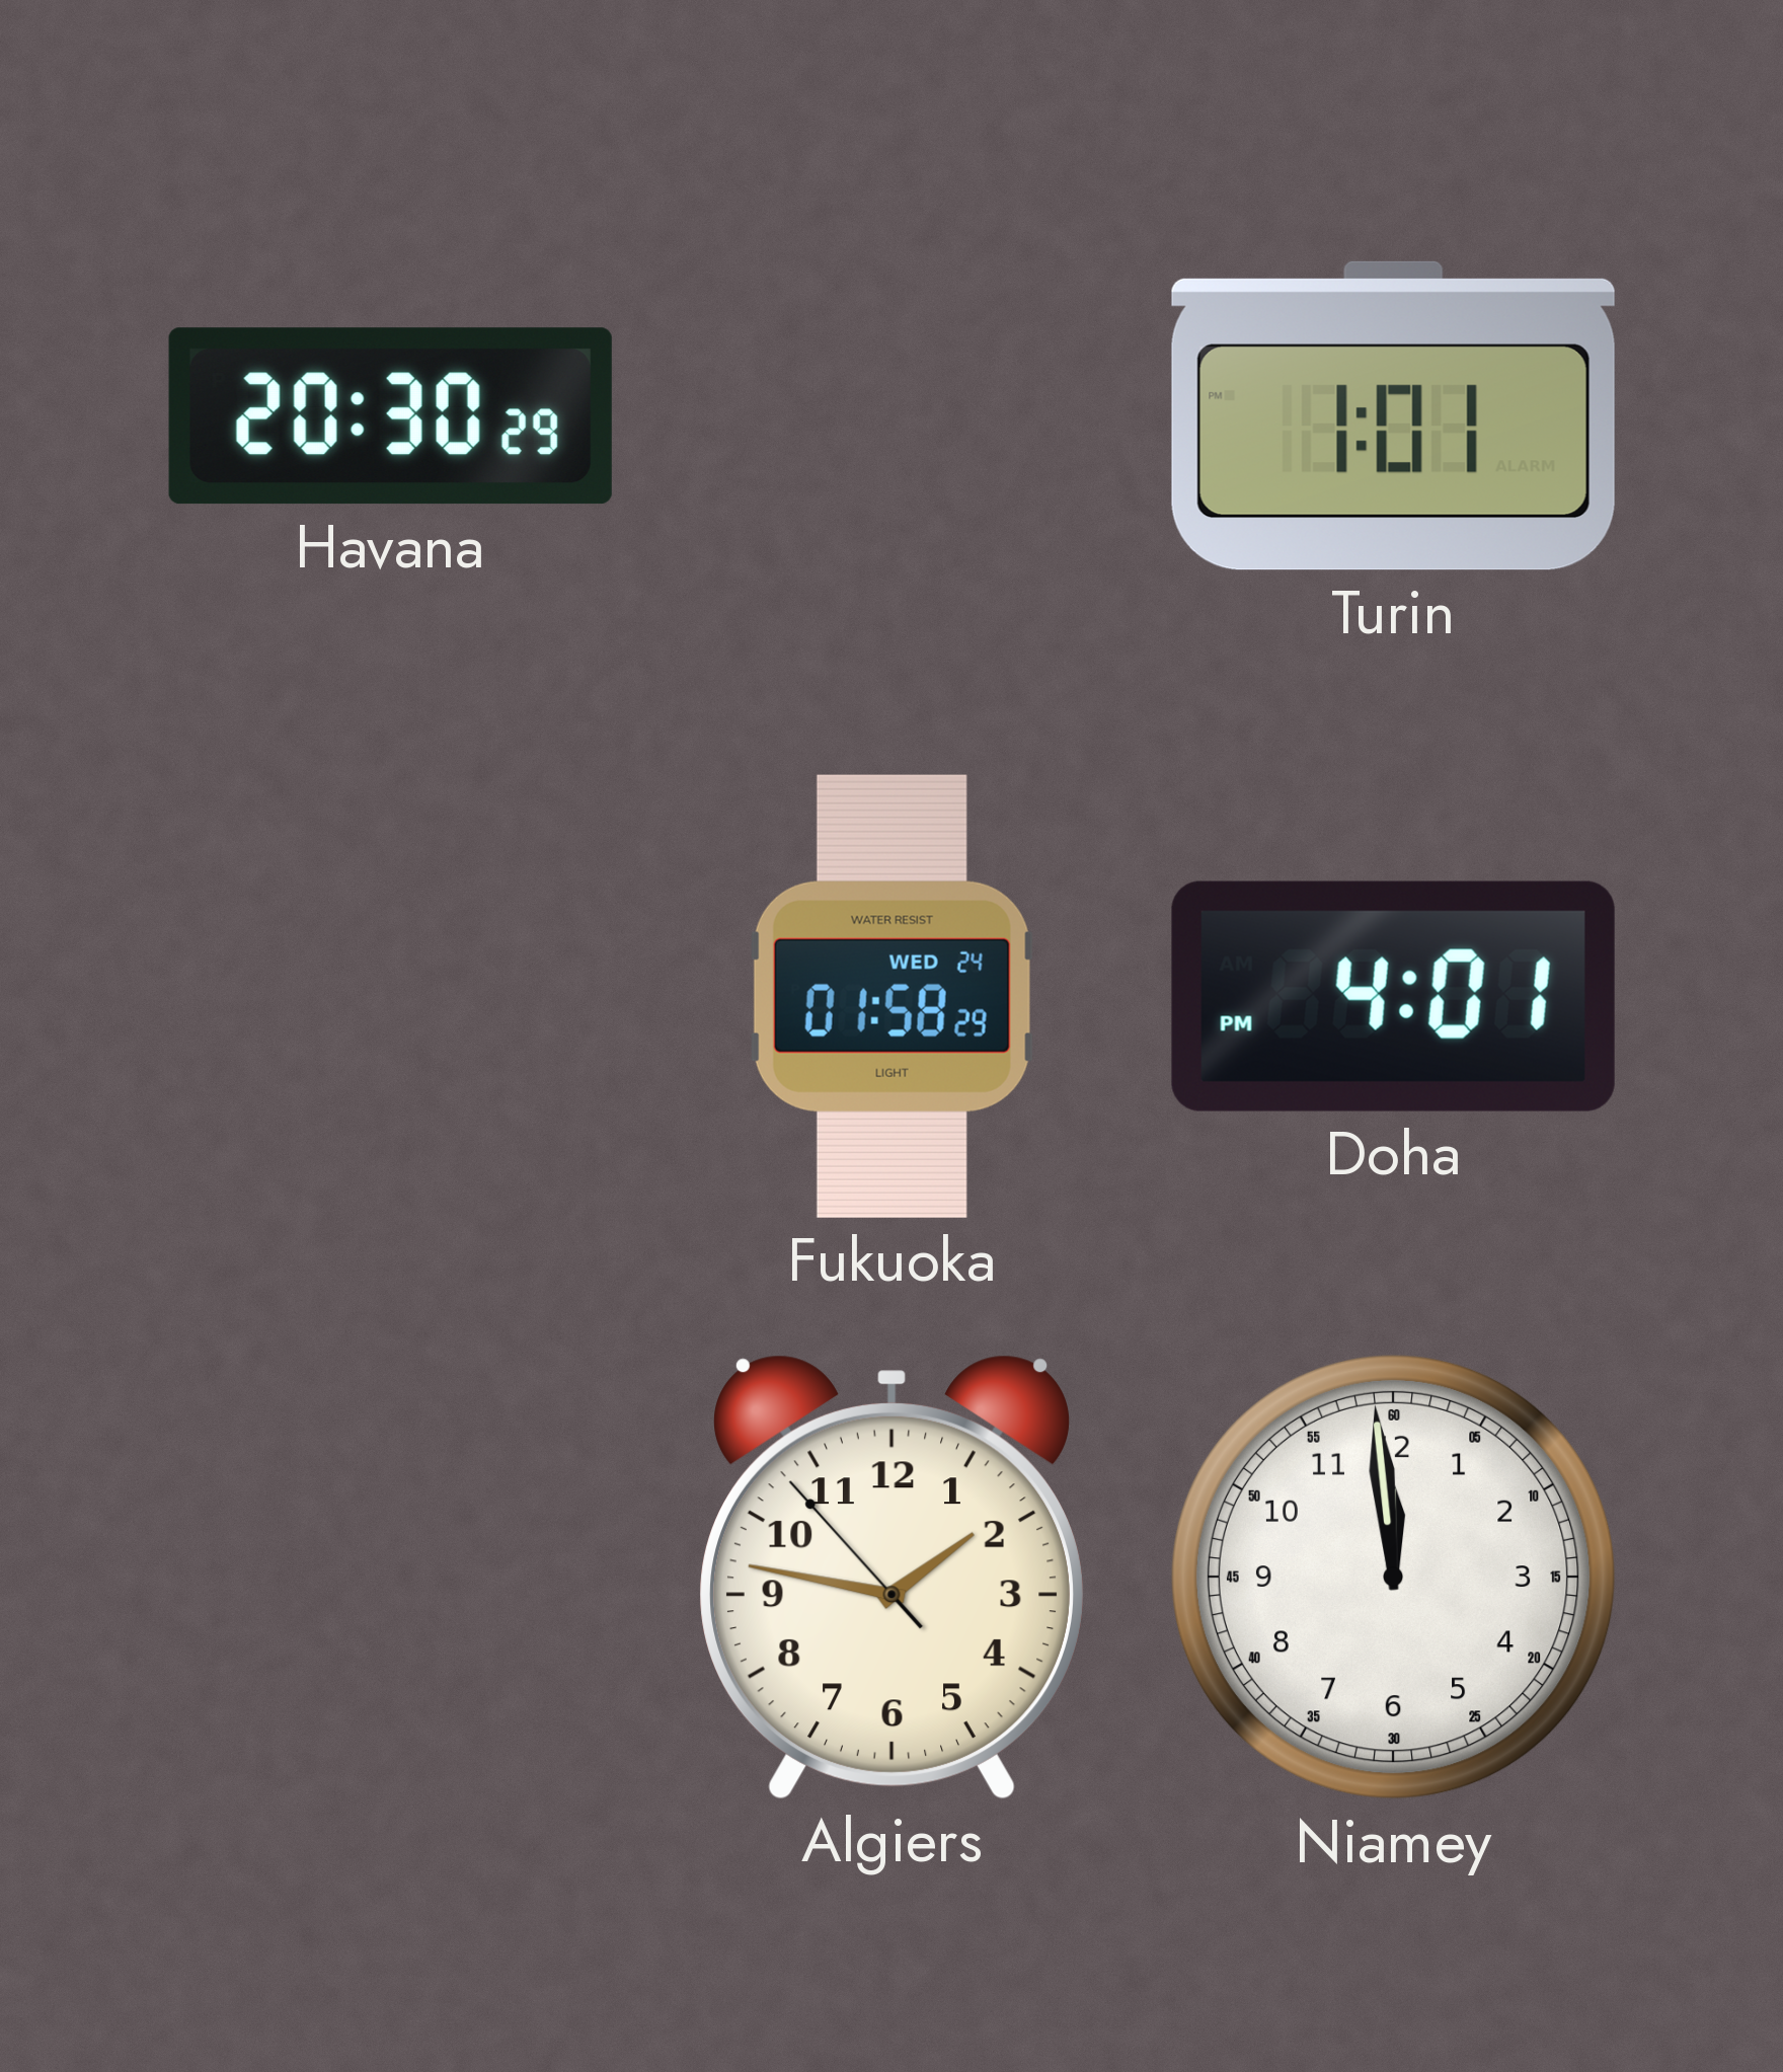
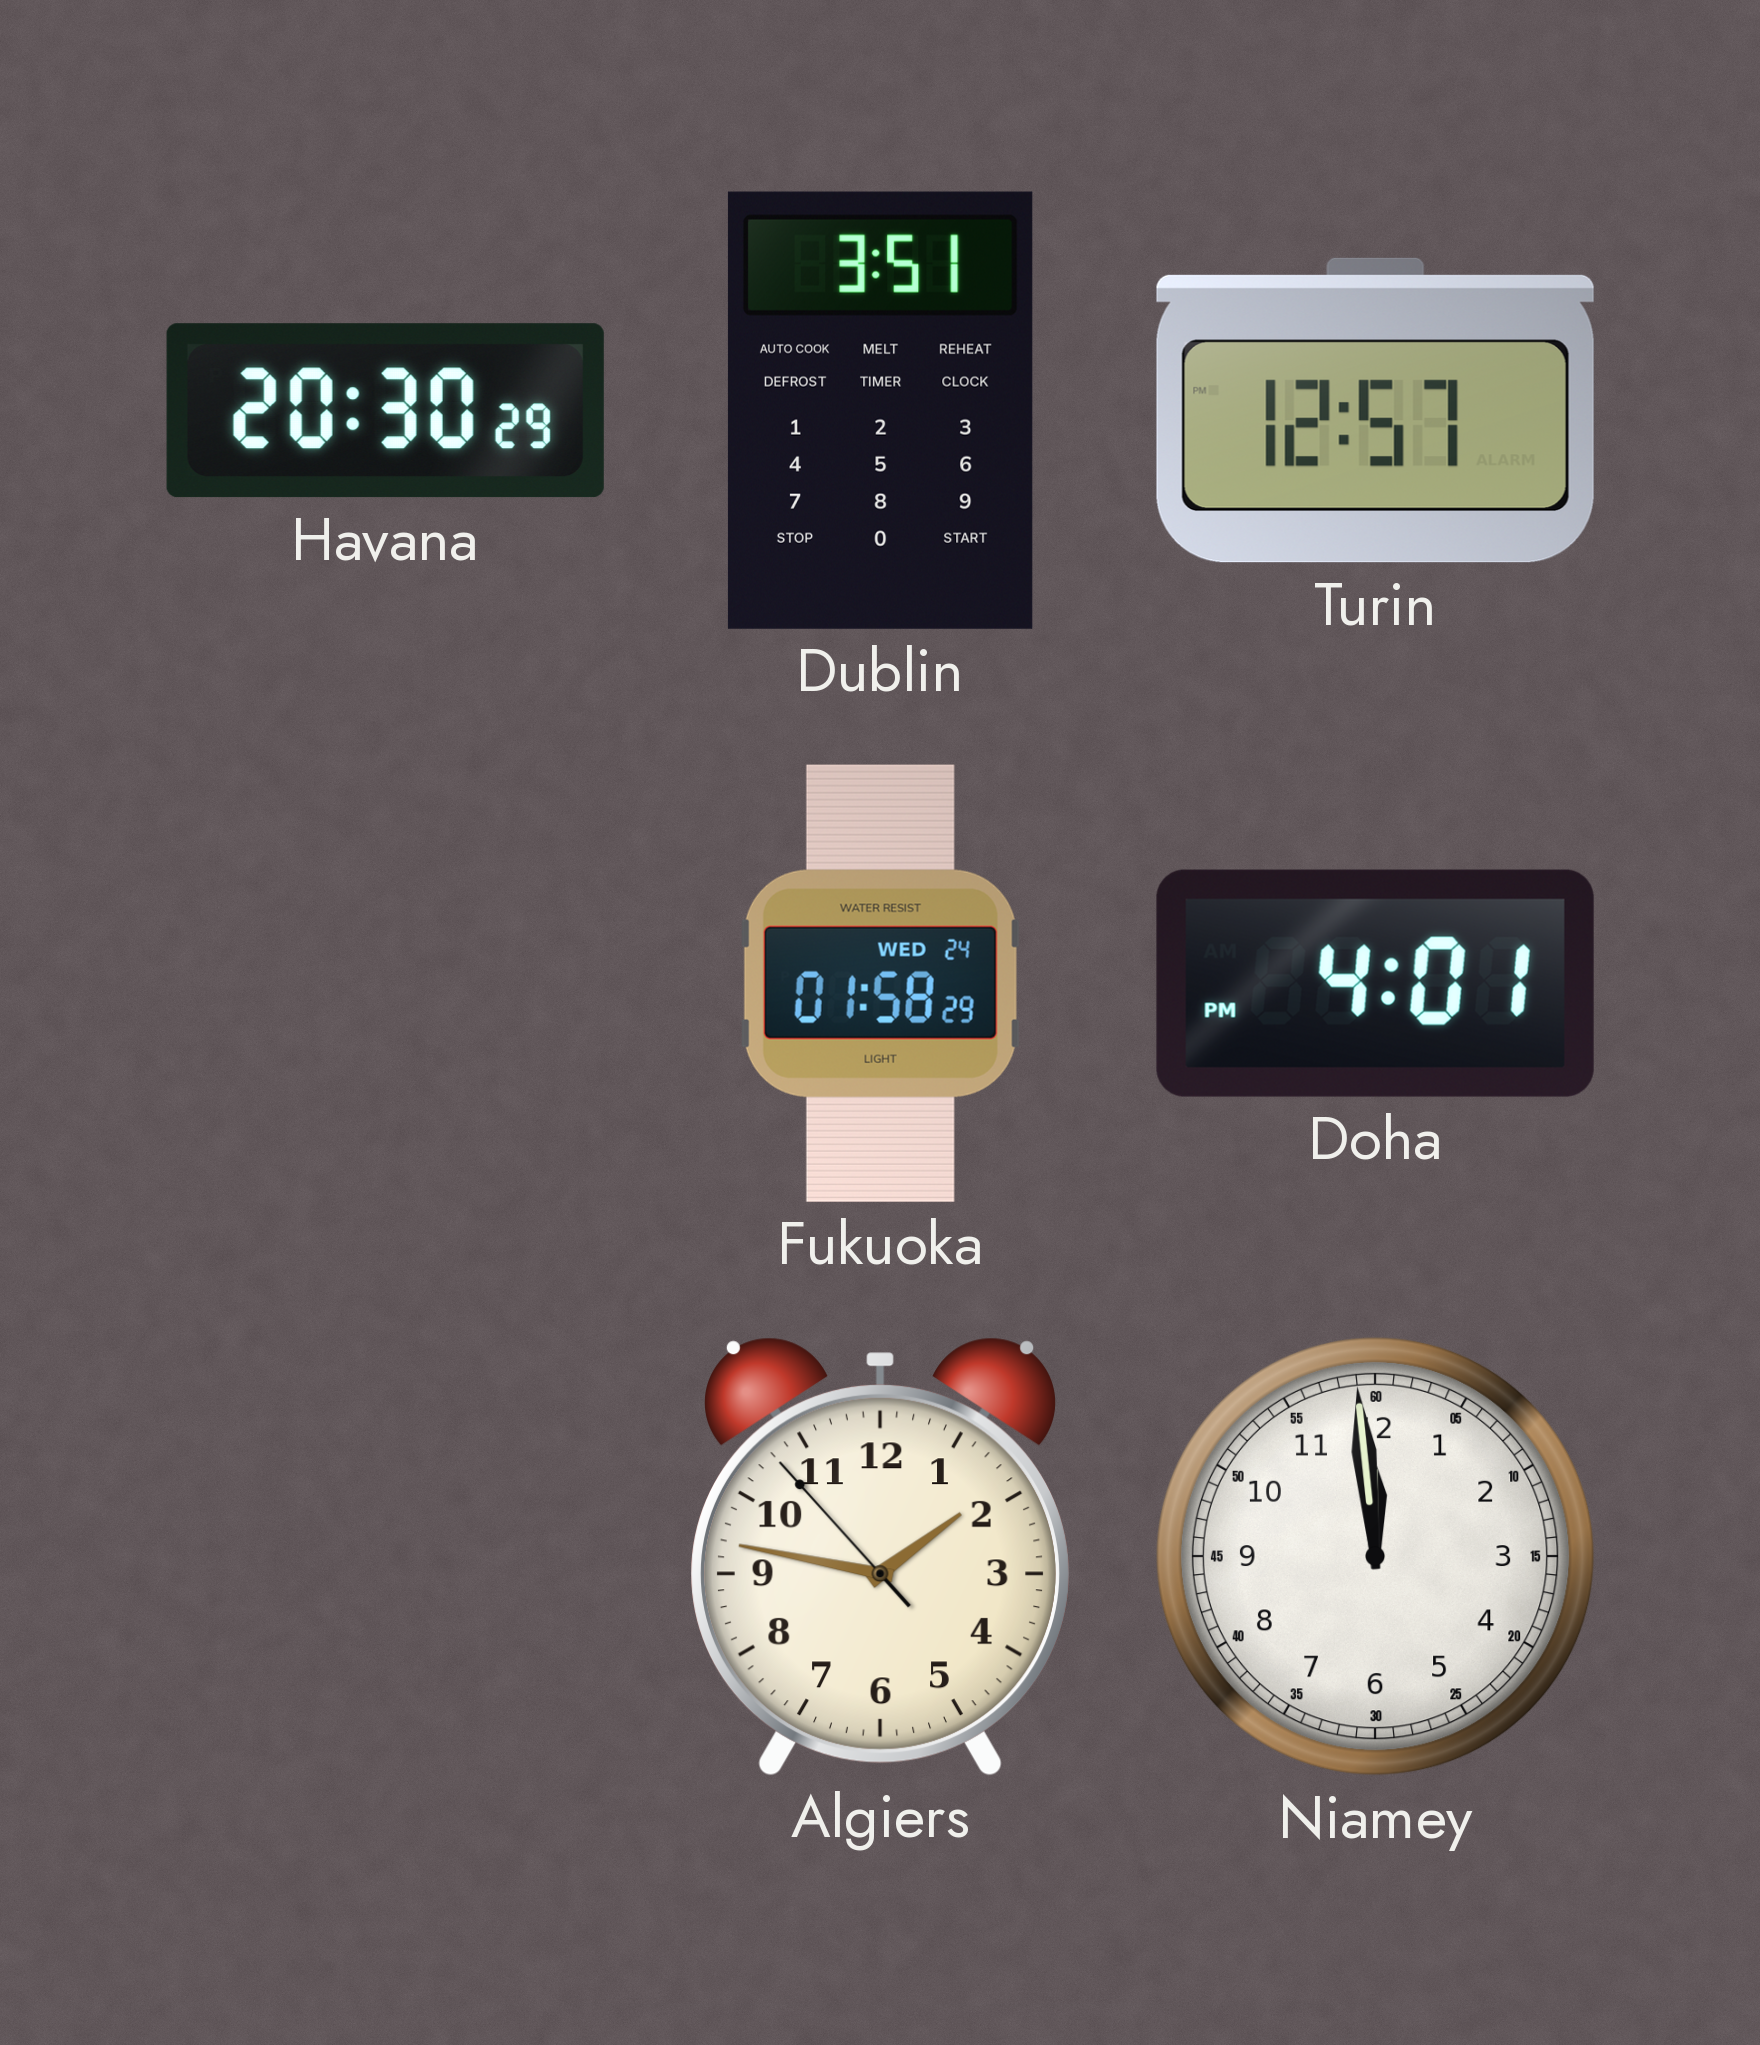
Dublin: none -> 3:51
Turin: 1:01 -> 12:57
